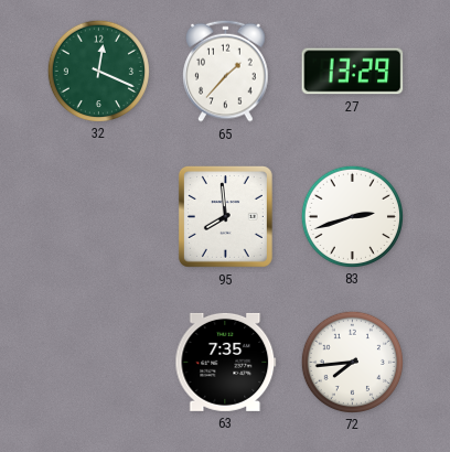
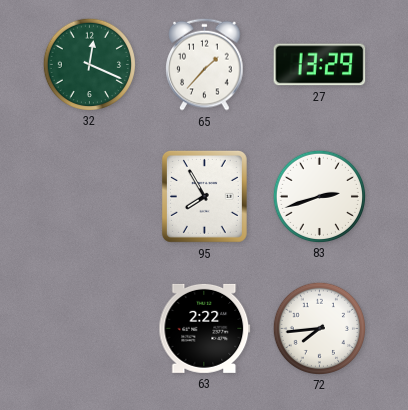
95: 7:59 -> 7:55
63: 7:35 -> 2:22
